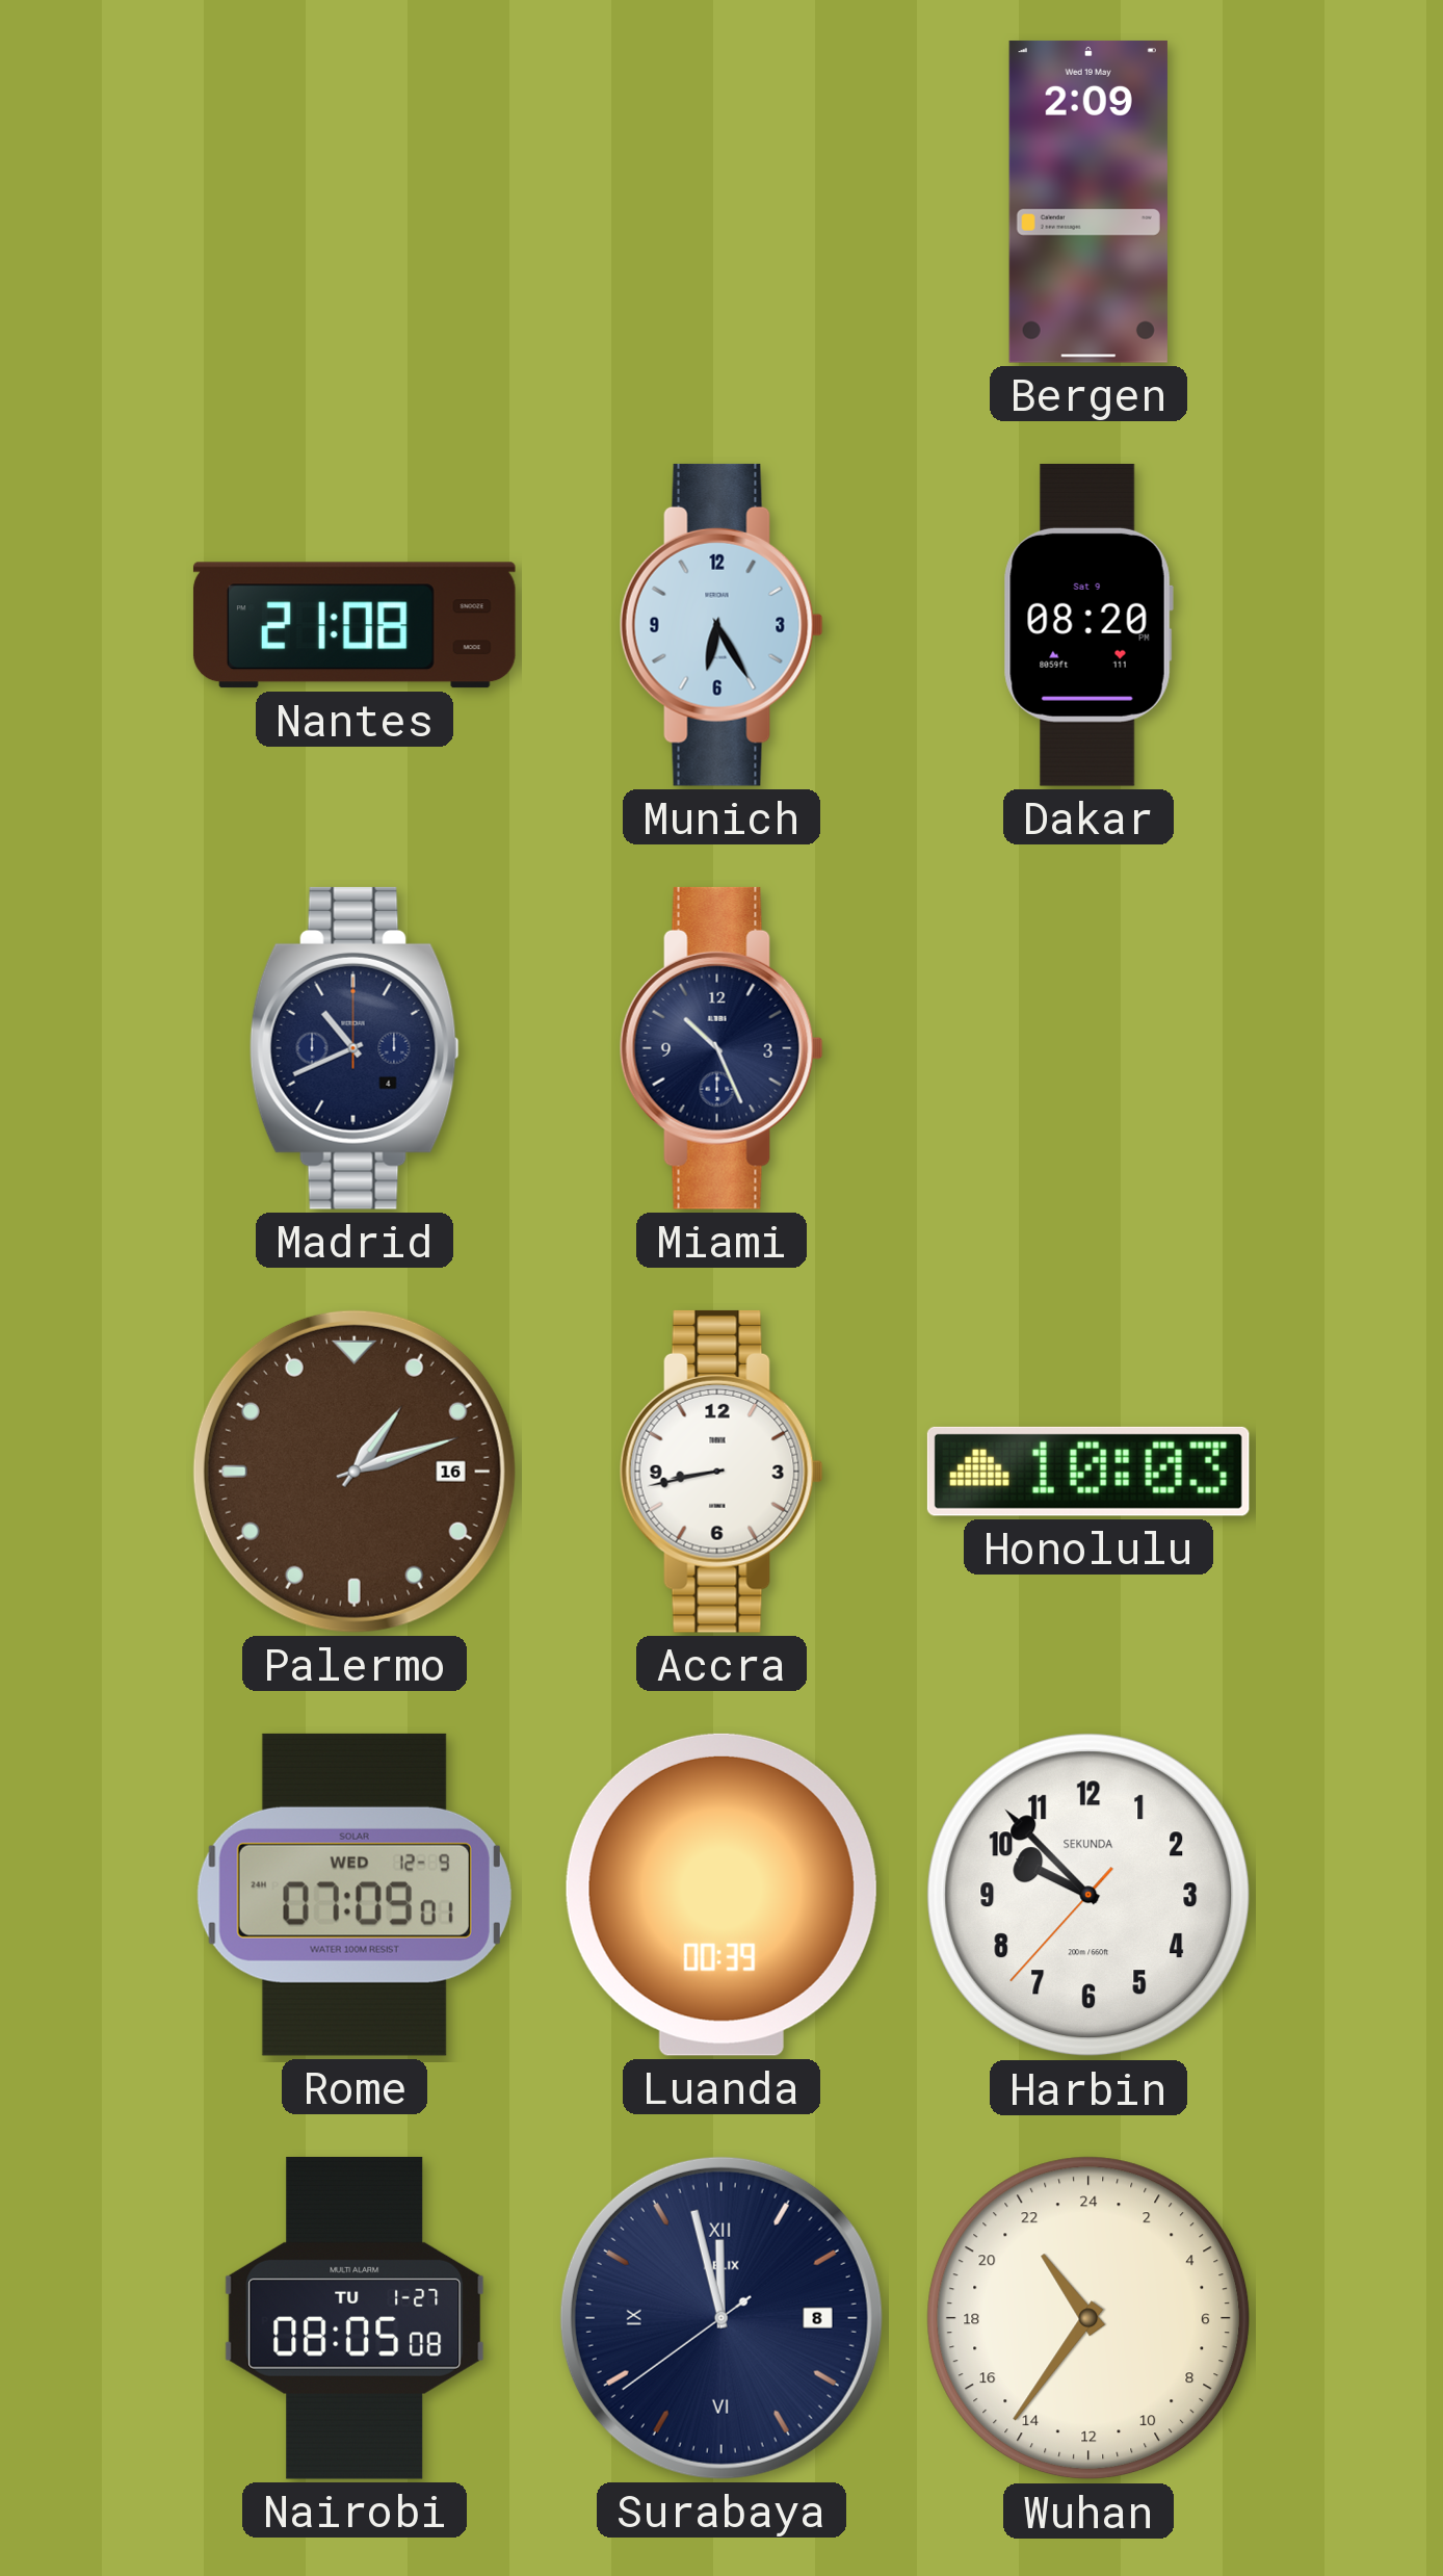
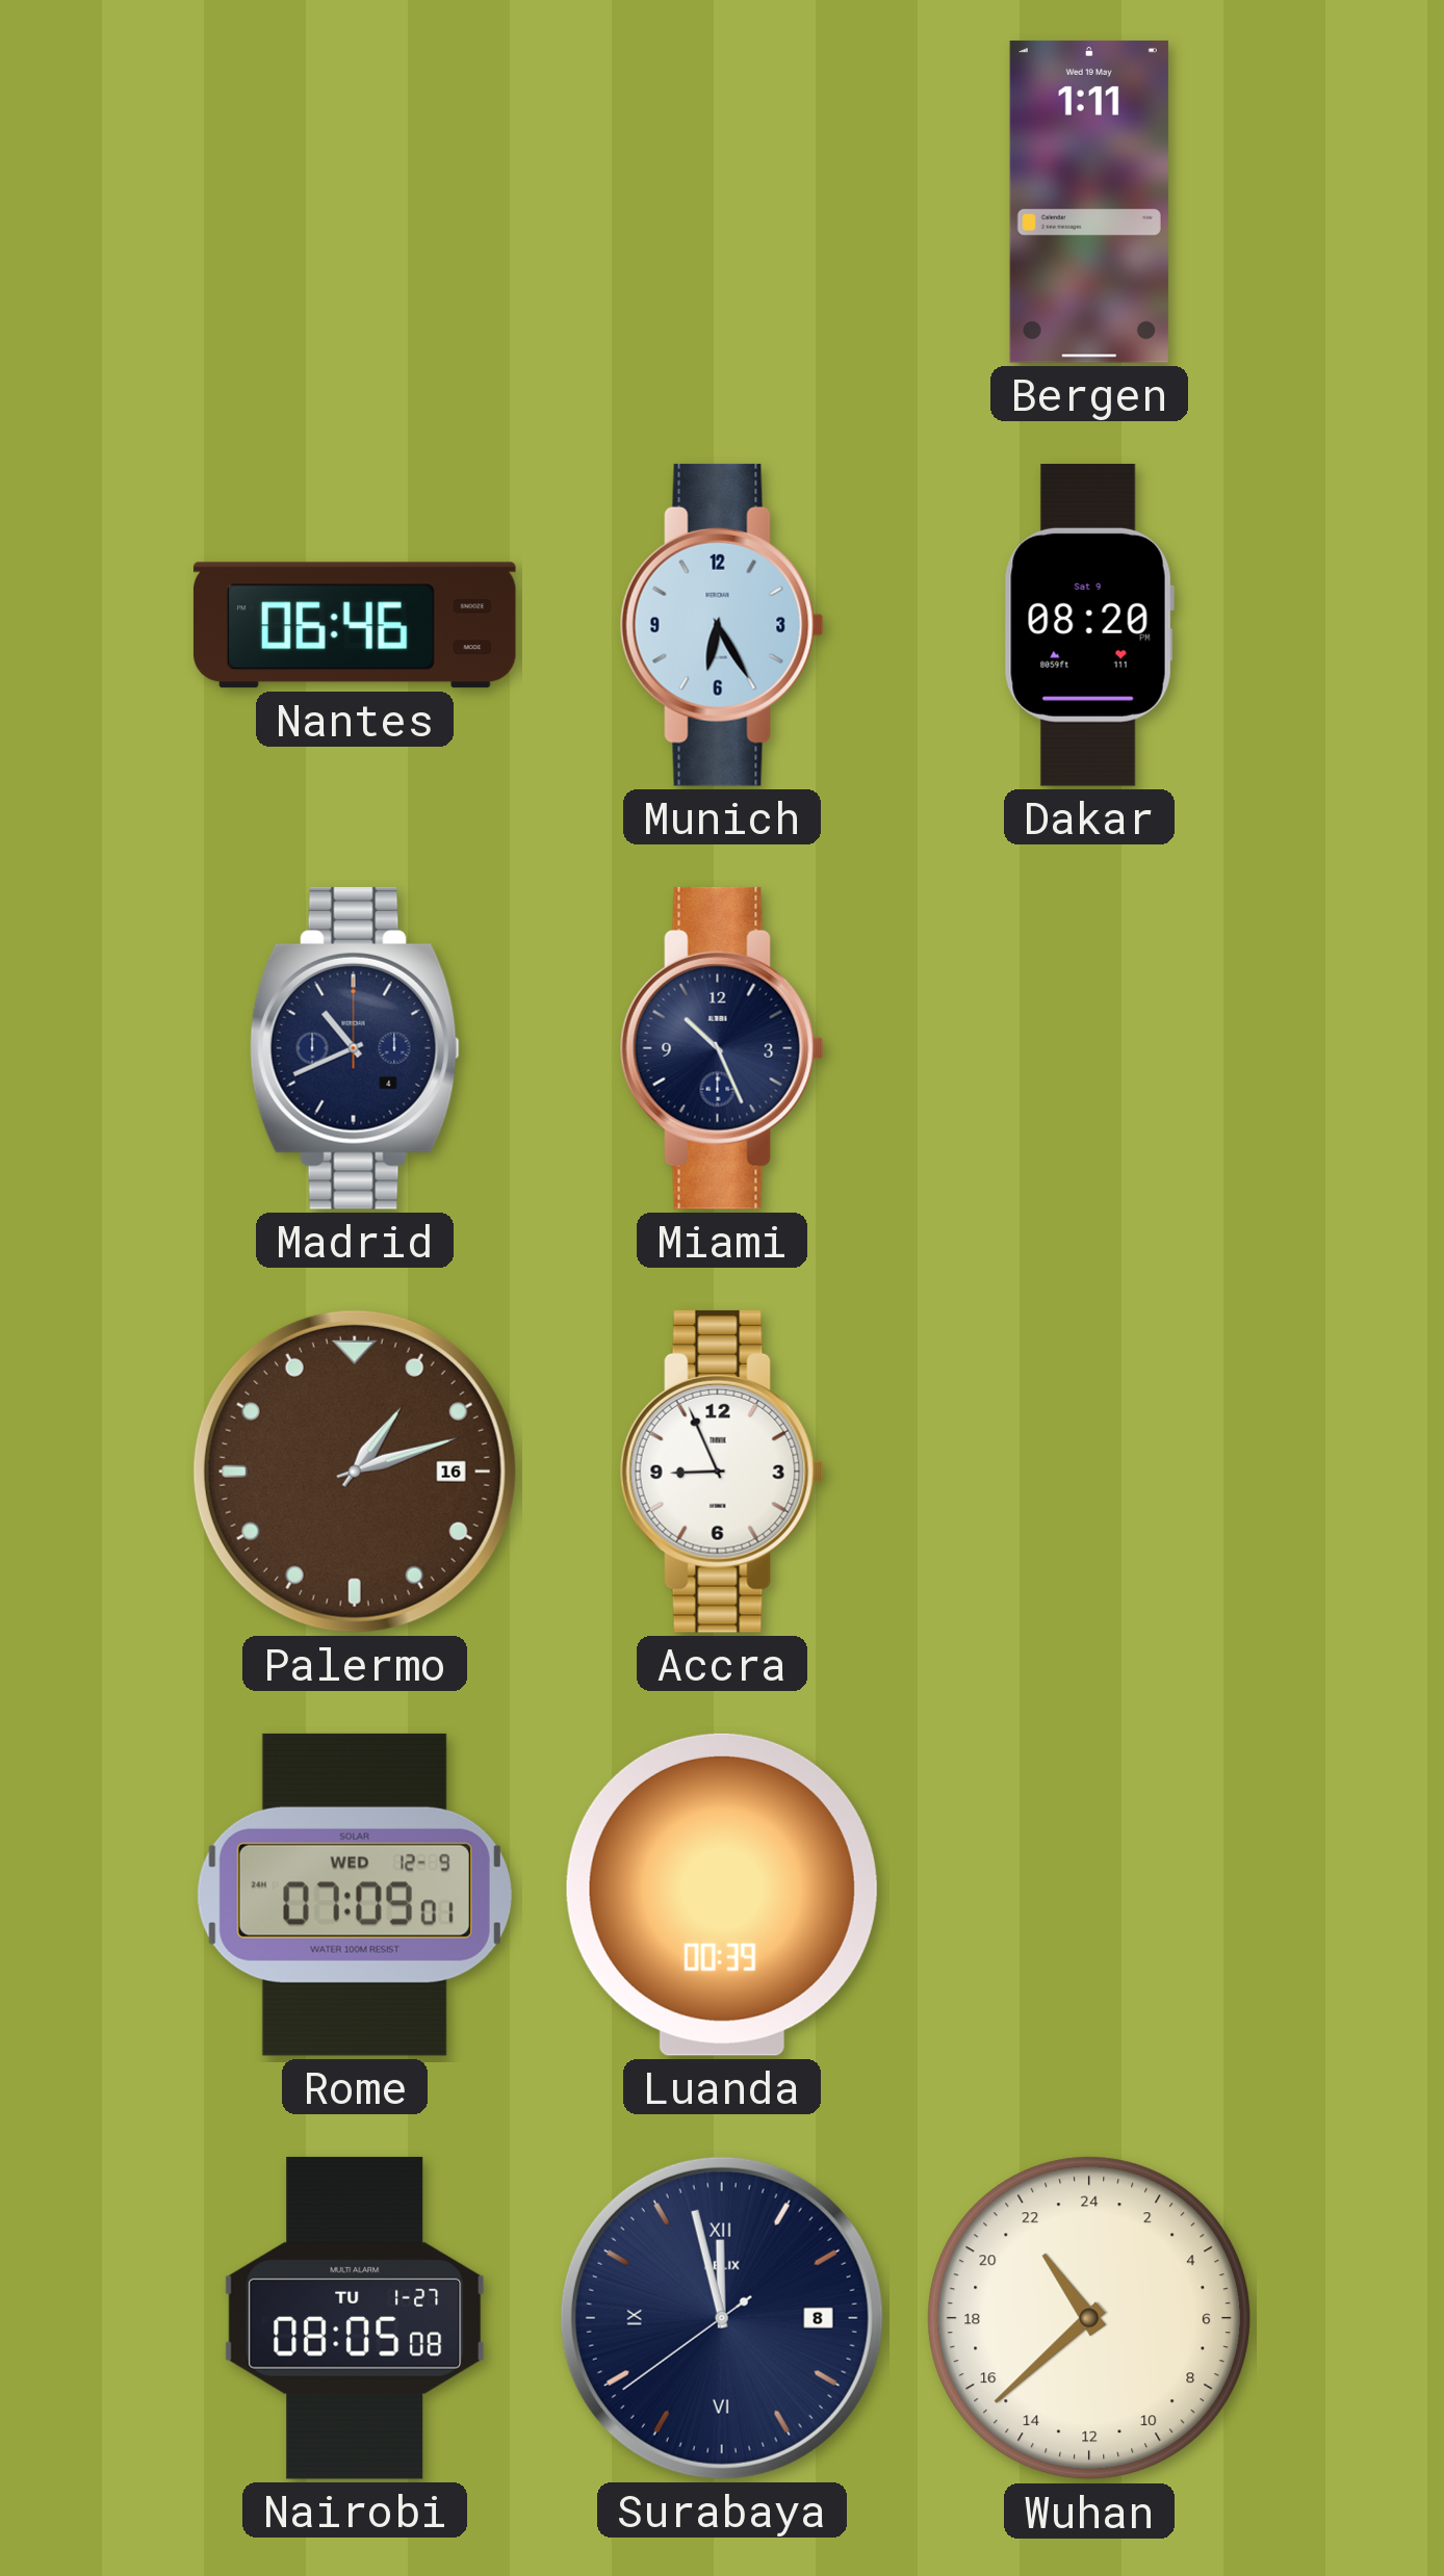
Bergen: 2:09 -> 1:11
Nantes: 21:08 -> 06:46
Accra: 8:43 -> 8:56
Honolulu: 10:03 -> none
Harbin: 9:52 -> none
Wuhan: 21:36 -> 21:38
